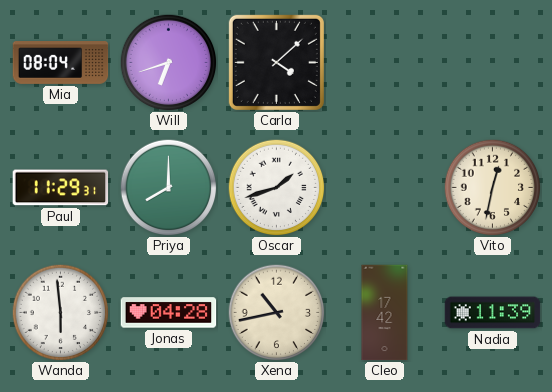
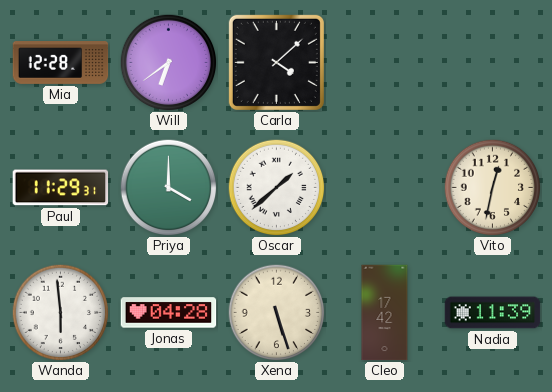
Mia: 08:04 -> 12:28
Will: 6:42 -> 6:39
Priya: 8:00 -> 4:00
Oscar: 1:42 -> 1:38
Xena: 10:43 -> 5:27
